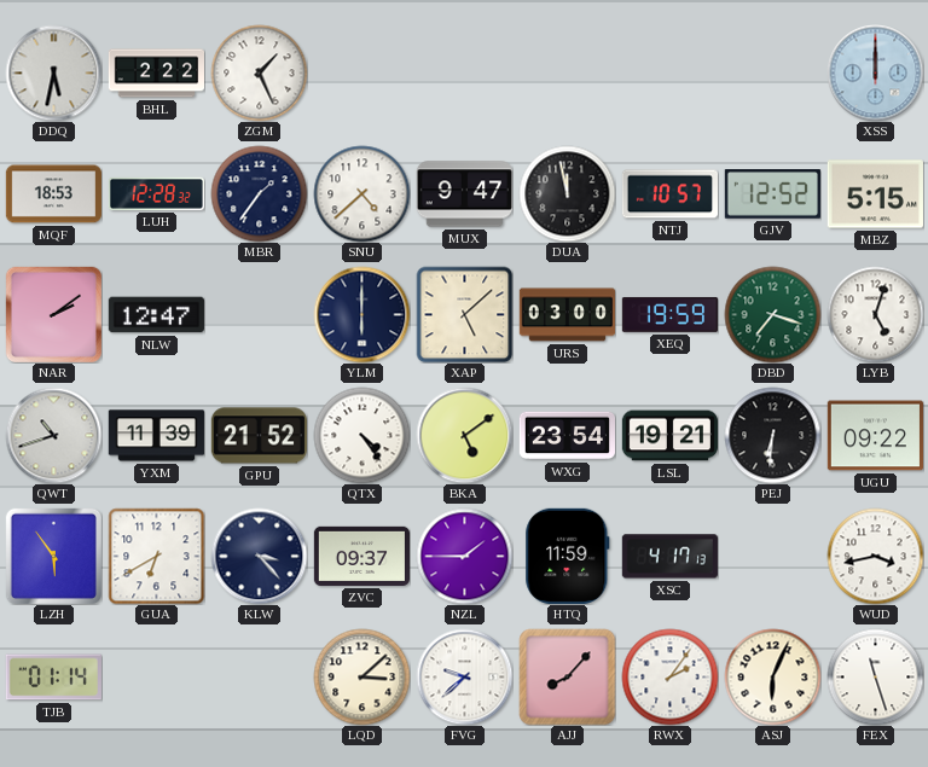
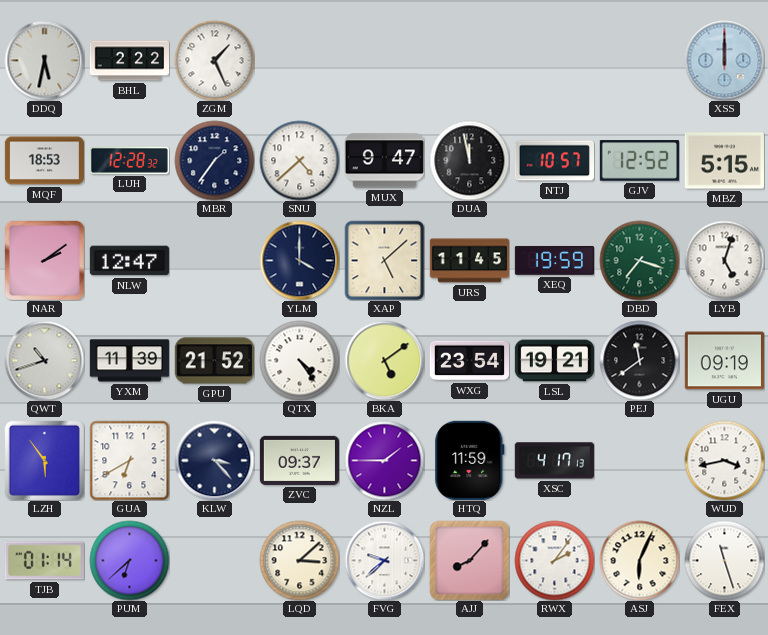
YLM: 6:00 -> 4:00
URS: 03:00 -> 11:45
PEJ: 6:31 -> 11:39
UGU: 09:22 -> 09:19
PUM: none -> 6:38
